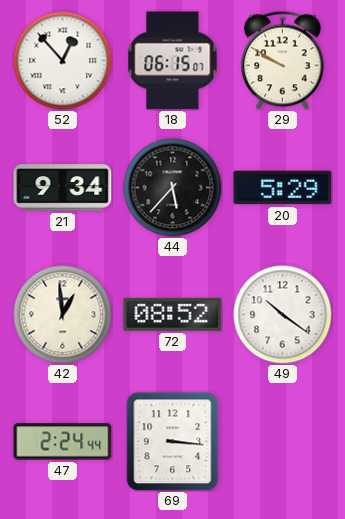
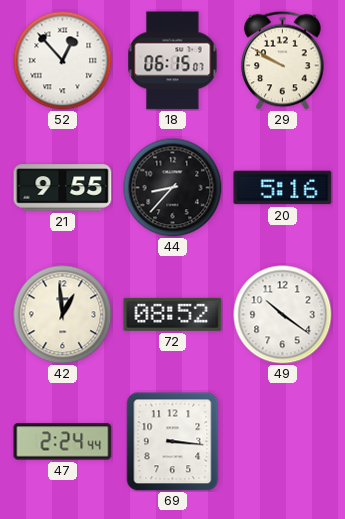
21: 9:34 -> 9:55
44: 5:37 -> 8:37
20: 5:29 -> 5:16
